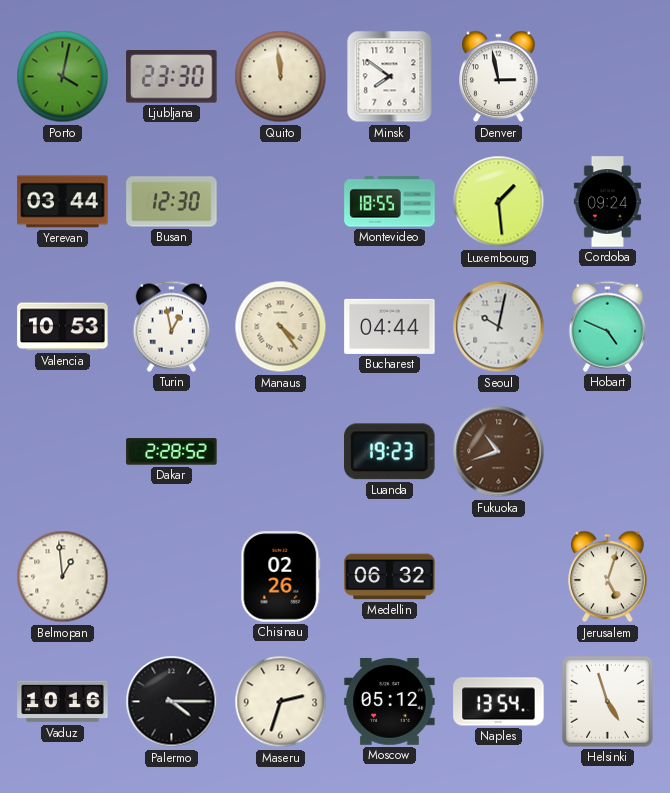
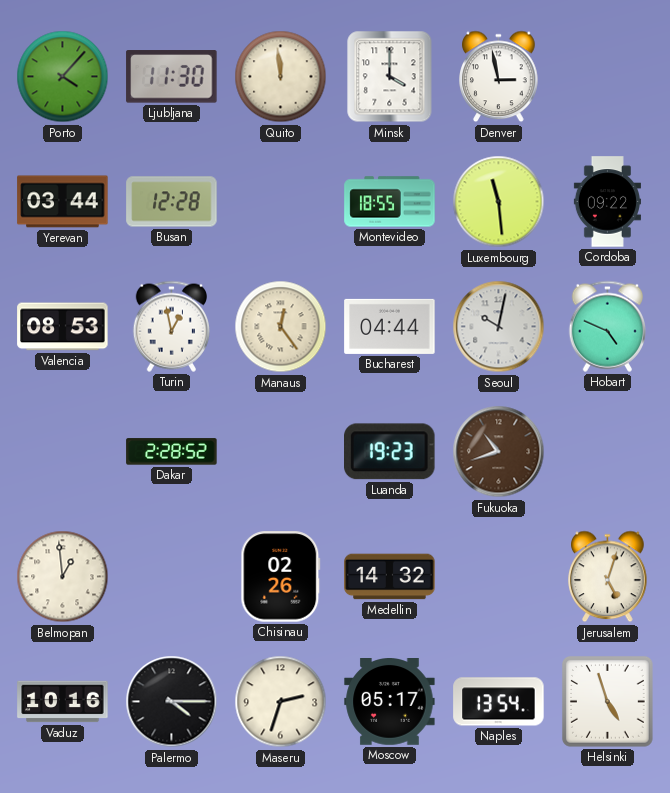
Porto: 4:02 -> 4:07
Ljubljana: 23:30 -> 11:30
Minsk: 7:51 -> 4:00
Busan: 12:30 -> 12:28
Luxembourg: 1:29 -> 11:29
Cordoba: 09:24 -> 09:22
Valencia: 10:53 -> 08:53
Manaus: 4:24 -> 12:24
Medellin: 06:32 -> 14:32
Moscow: 05:12 -> 05:17
